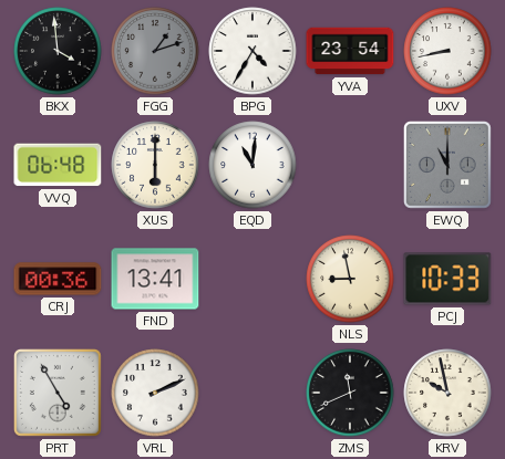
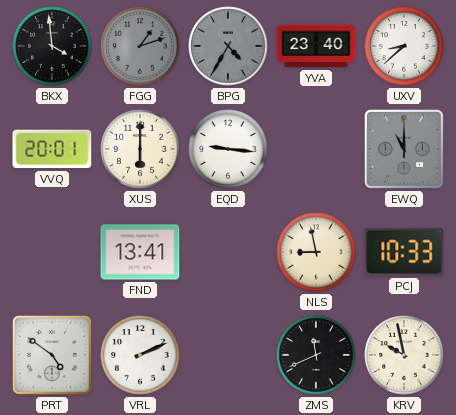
BPG dial: white -> grey
YVA: 23:54 -> 23:40
UXV: 8:43 -> 8:38
VVQ: 06:48 -> 20:01
EQD: 11:01 -> 9:16
CRJ: 00:36 -> none
PRT: 4:55 -> 4:51
